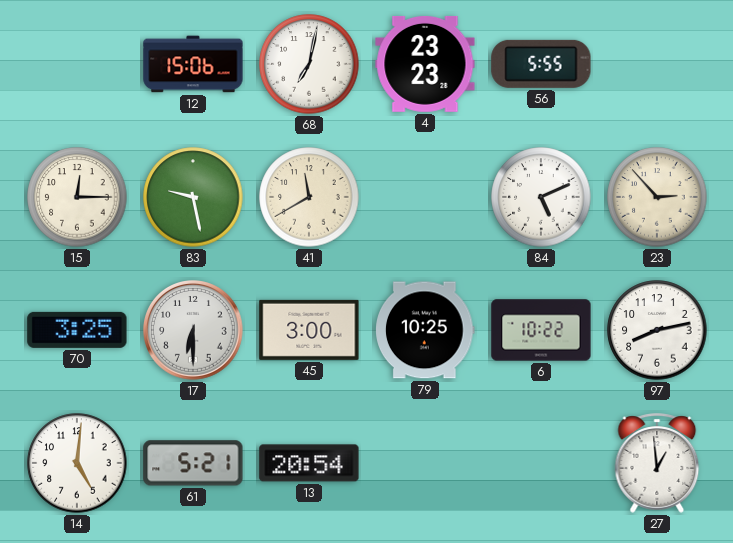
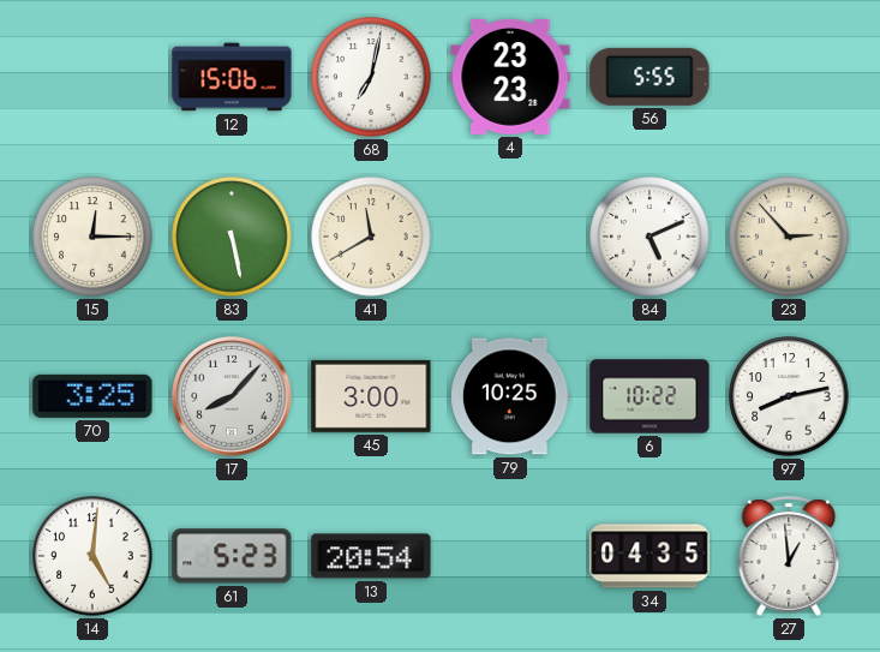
83: 9:28 -> 5:28
17: 6:30 -> 8:07
61: 5:21 -> 5:23
34: none -> 04:35
